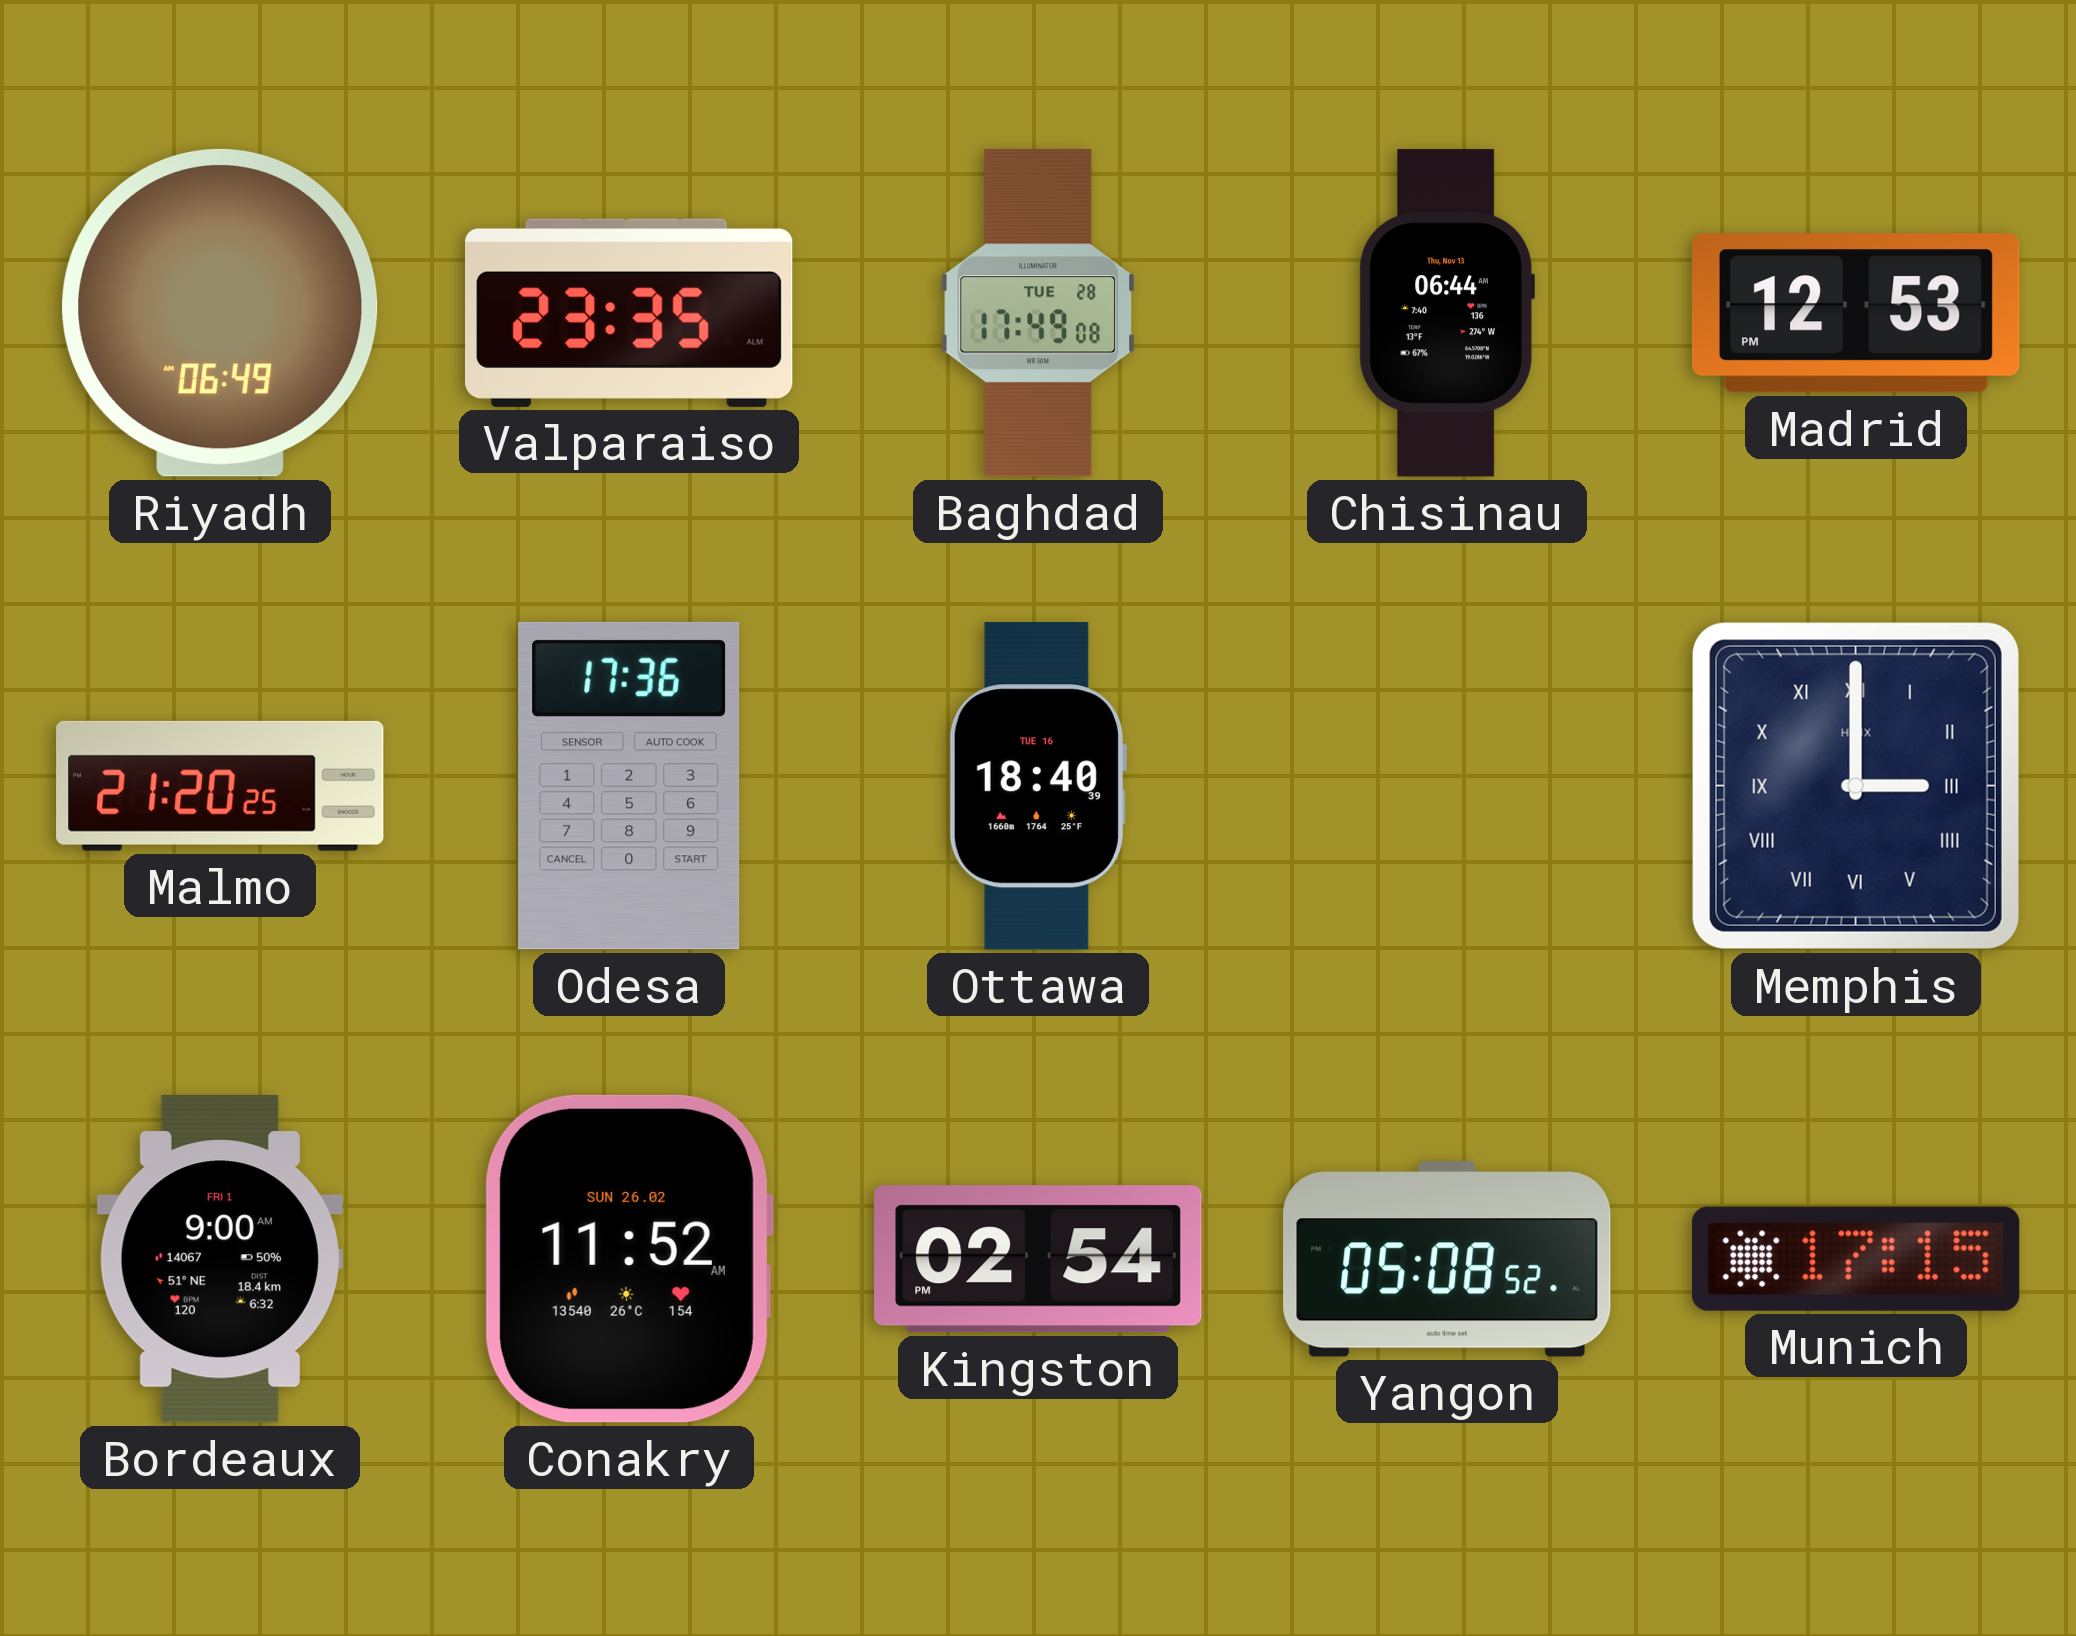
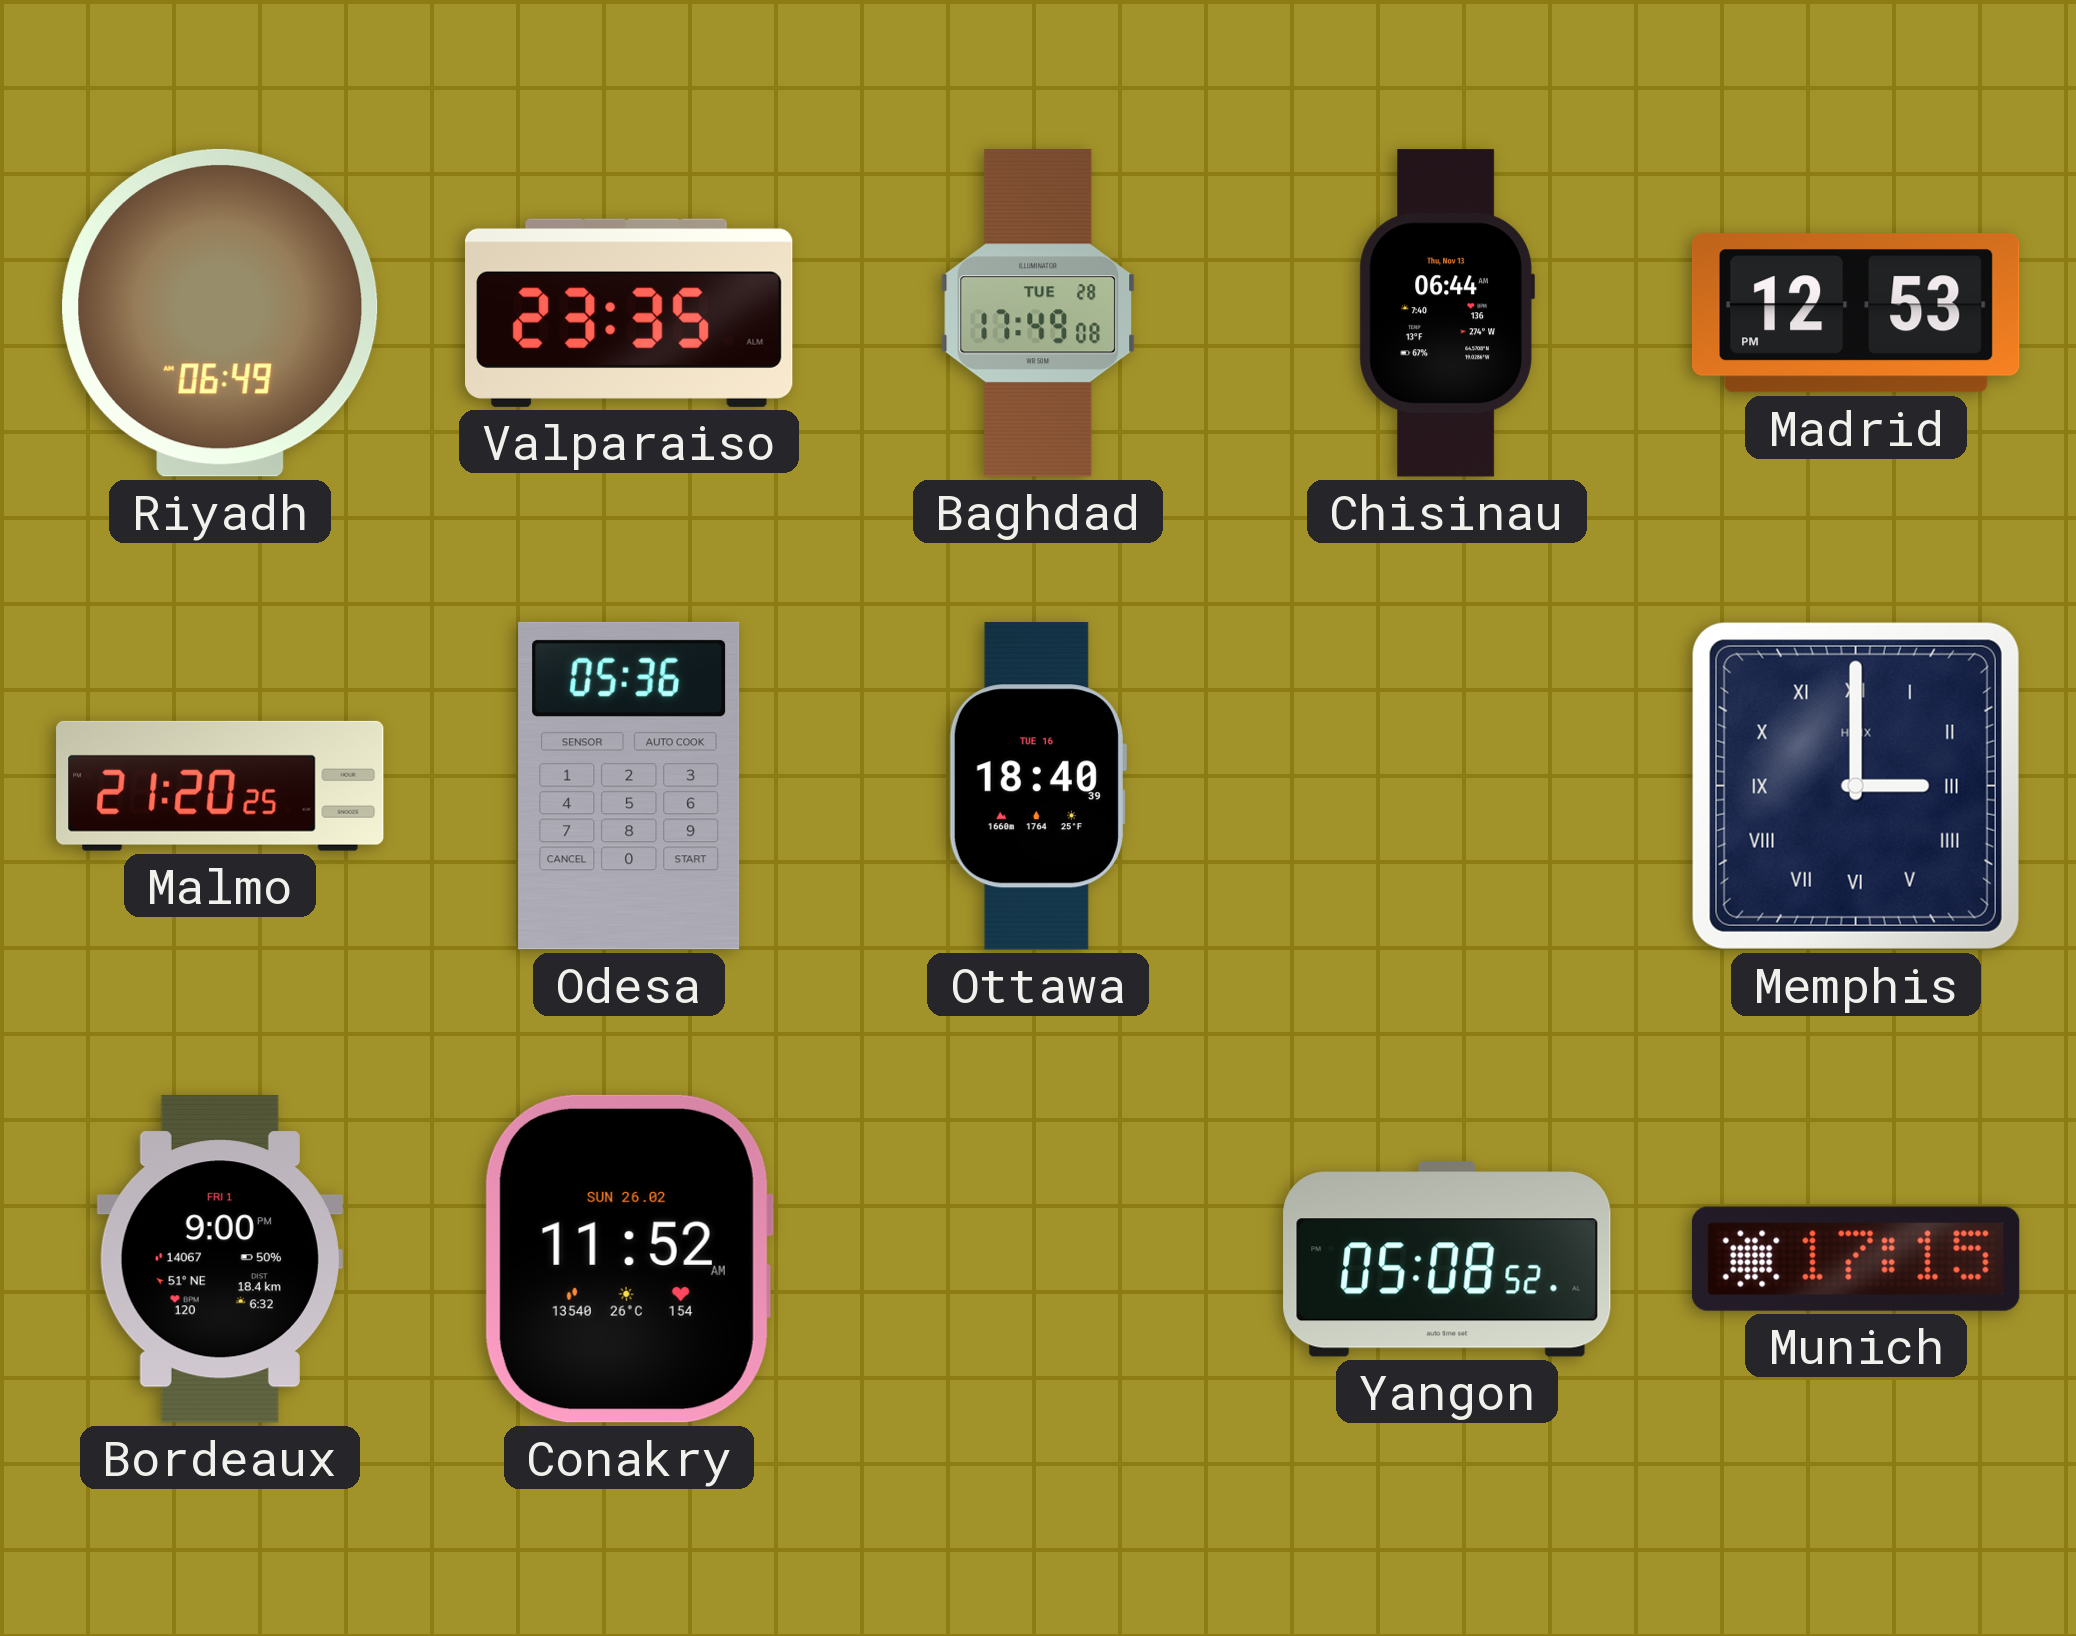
Odesa: 17:36 -> 05:36
Bordeaux: 9:00 AM -> 9:00 PM
Kingston: 02:54 -> none
